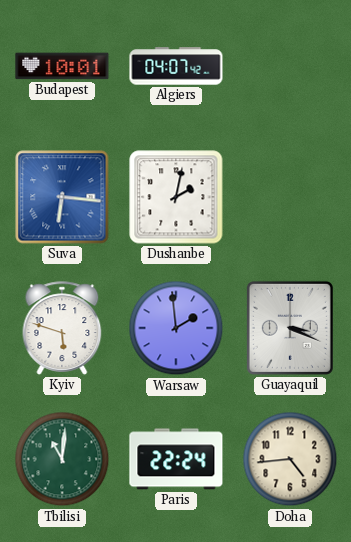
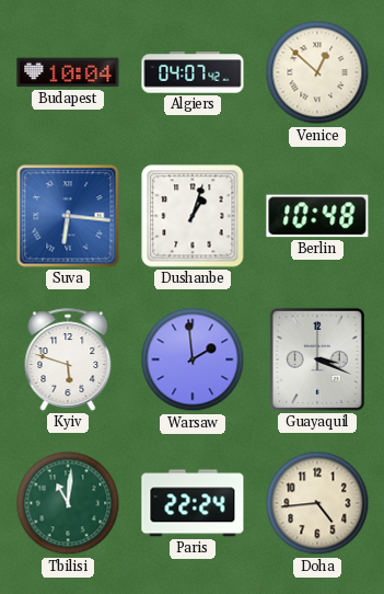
Budapest: 10:01 -> 10:04
Venice: none -> 12:52
Dushanbe: 2:02 -> 1:03
Berlin: none -> 10:48
